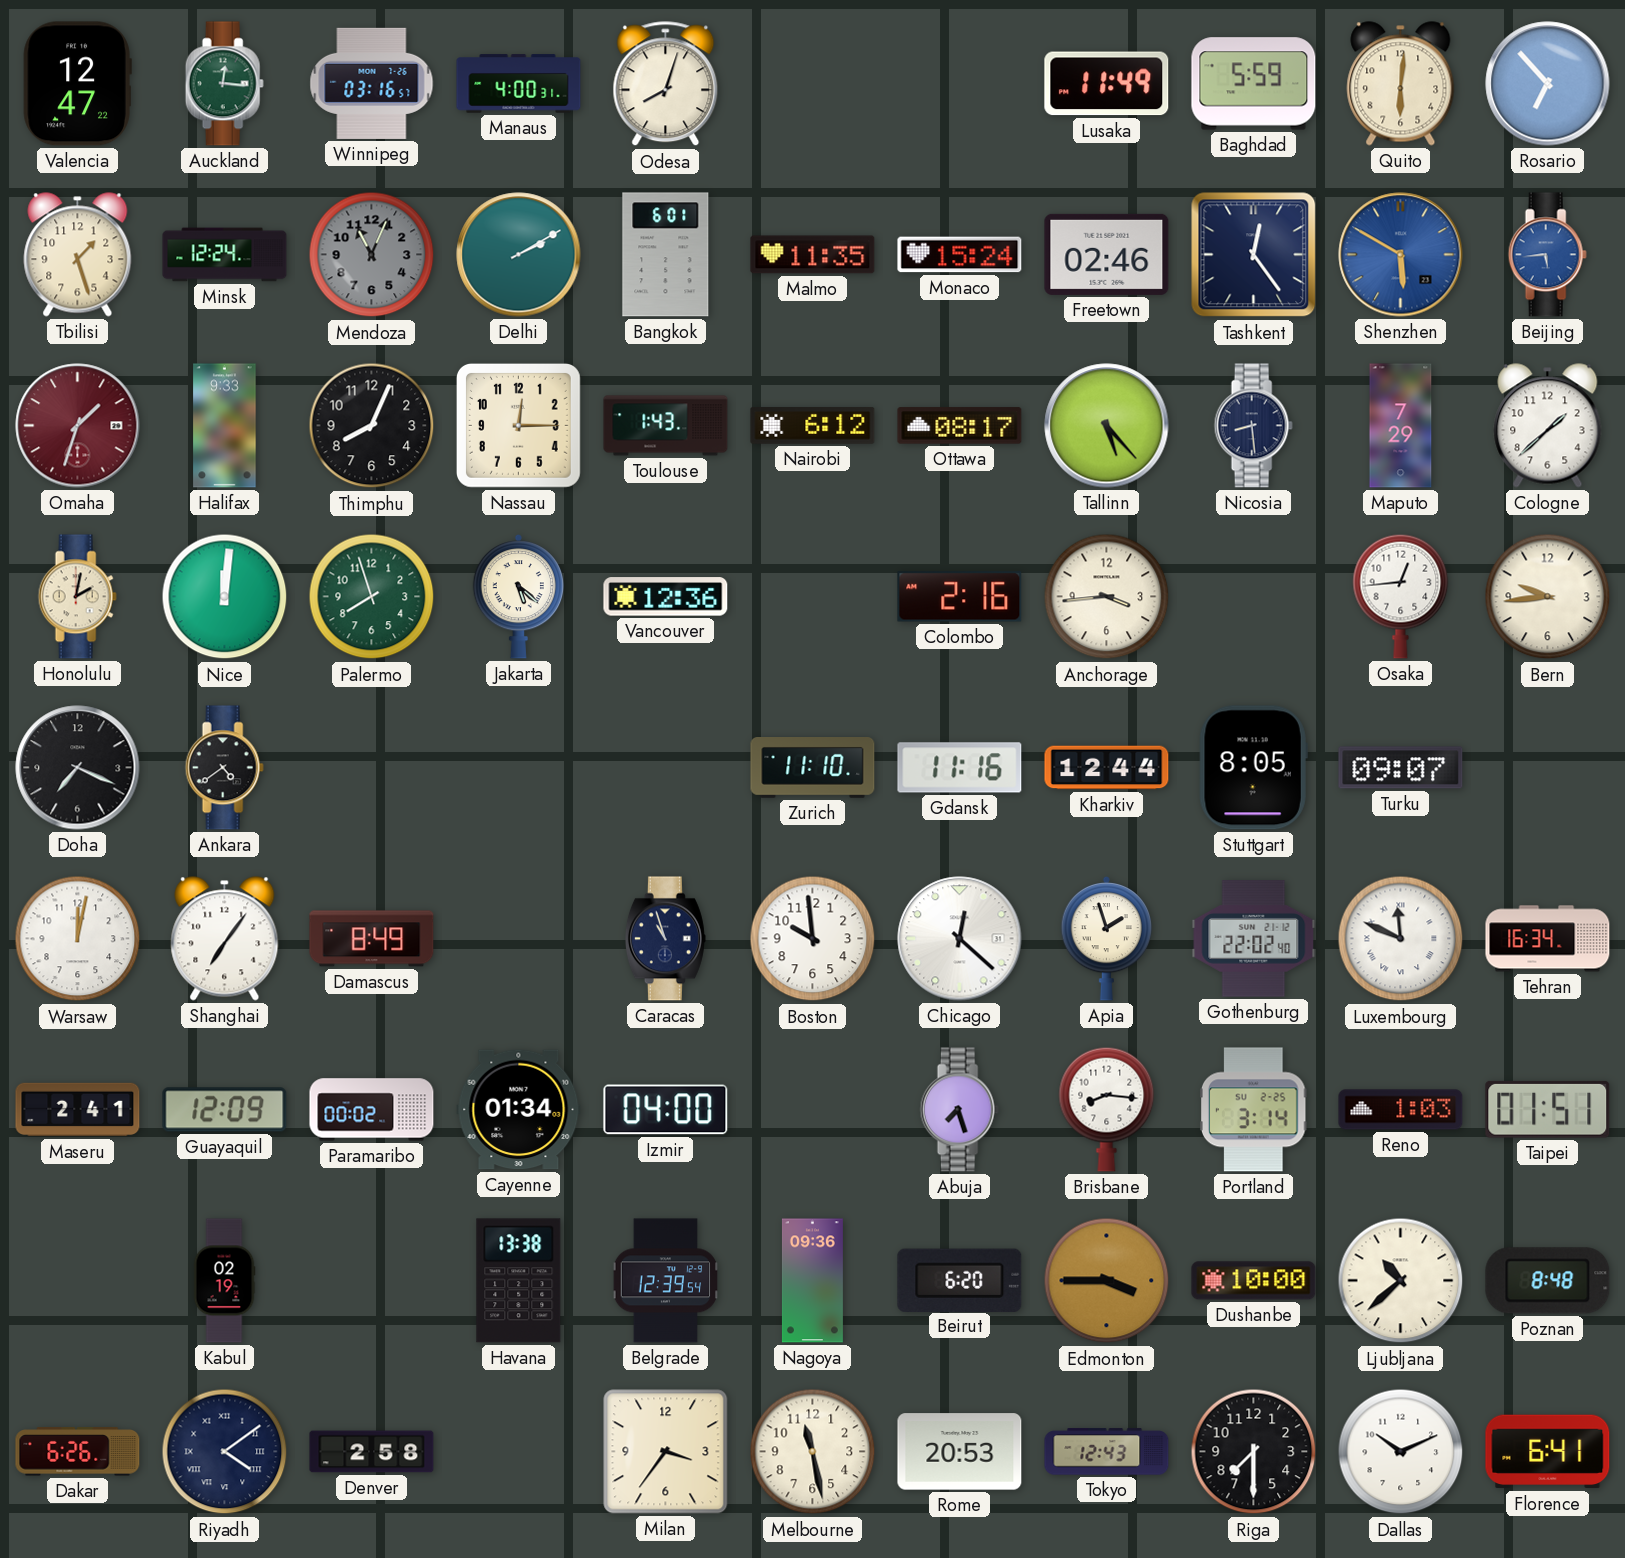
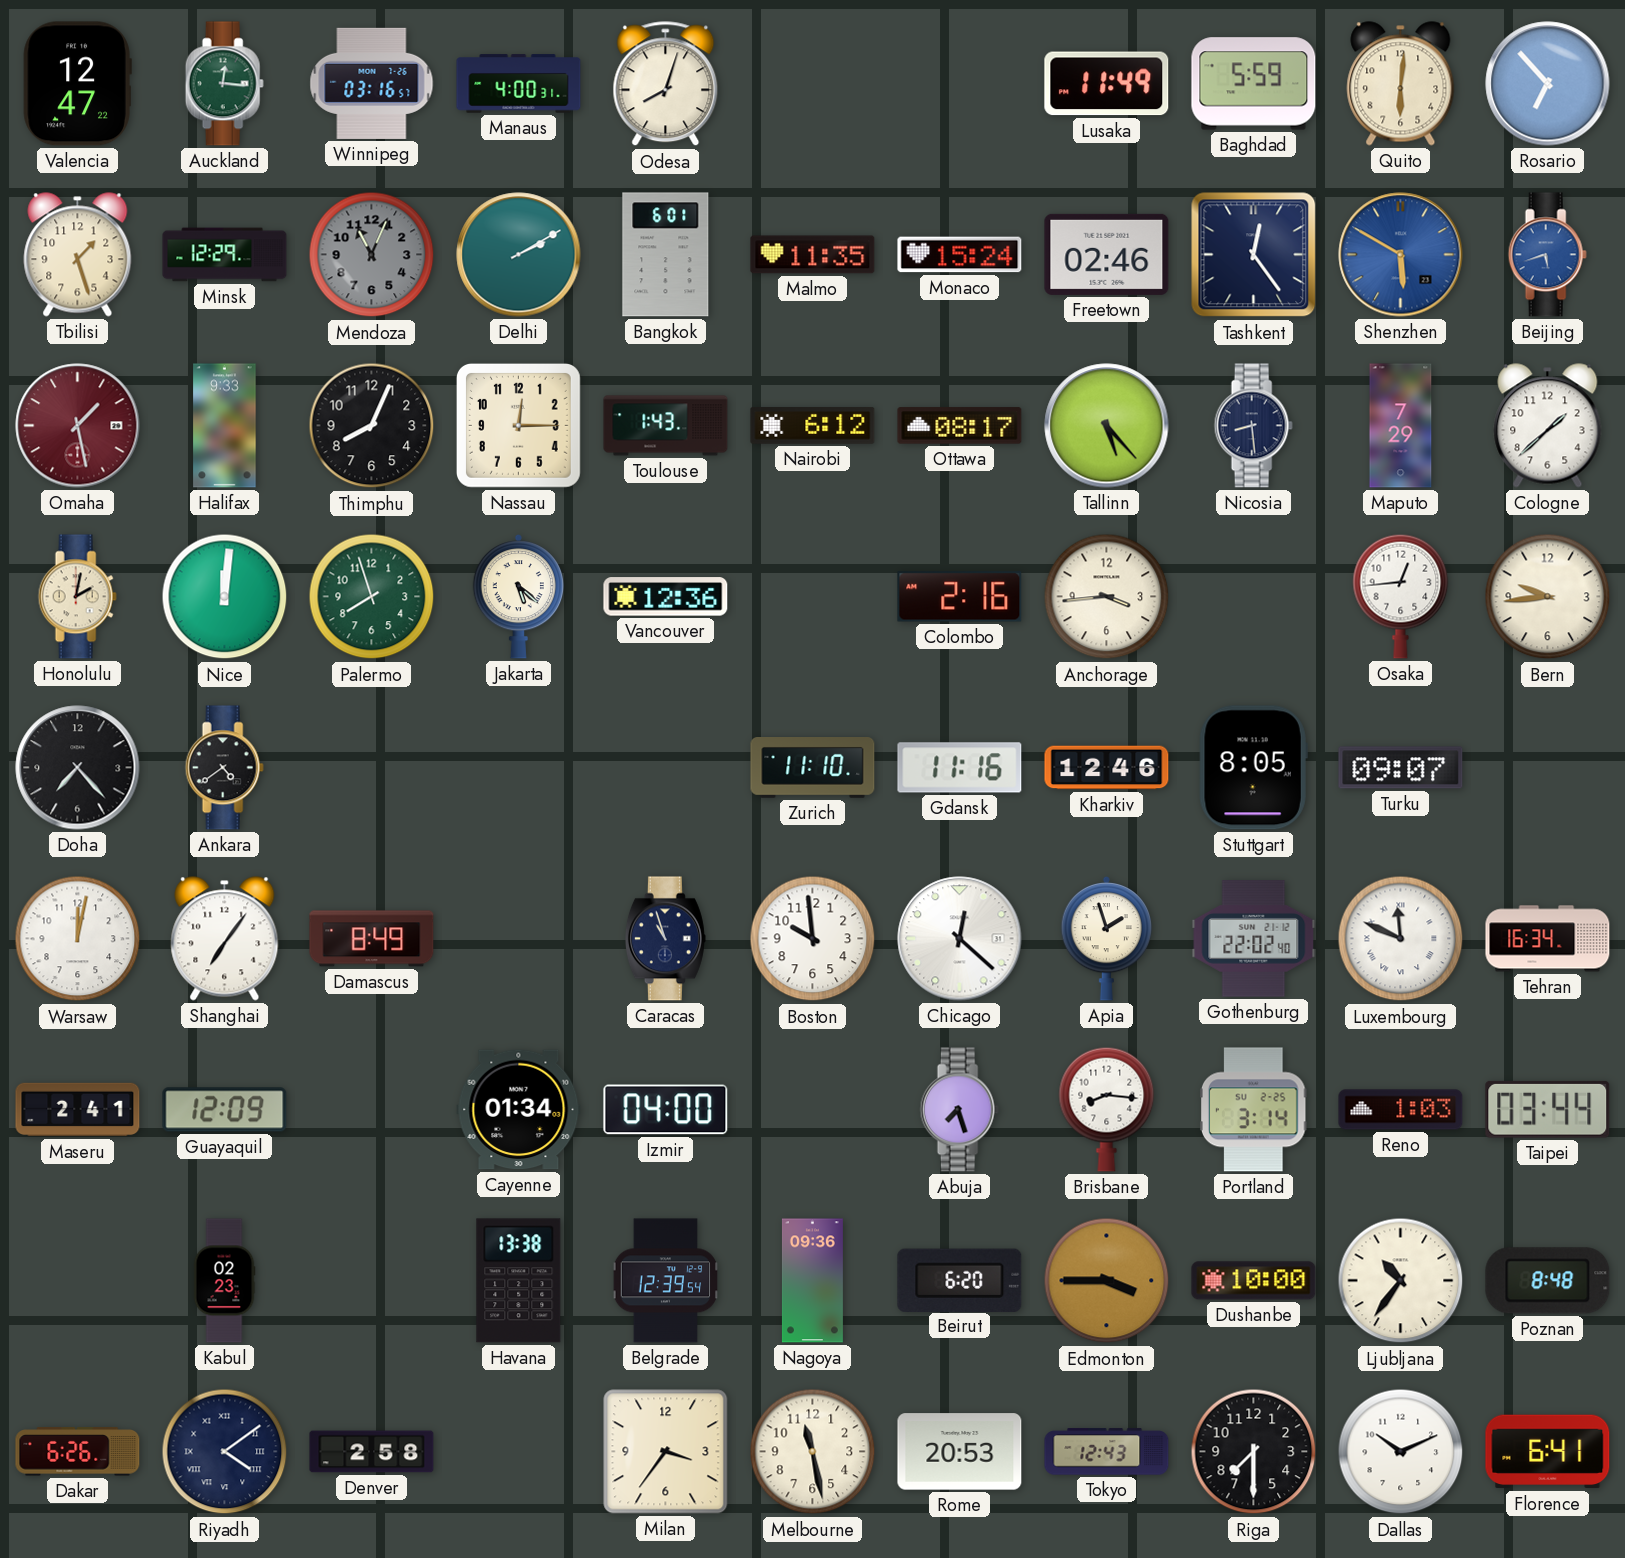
Minsk: 12:24 -> 12:29
Beijing: 5:44 -> 5:42
Omaha: 1:33 -> 1:28
Doha: 7:19 -> 7:23
Kharkiv: 12:44 -> 12:46
Paramaribo: 00:02 -> none
Taipei: 01:51 -> 03:44
Kabul: 02:19 -> 02:23
Ljubljana: 10:38 -> 10:36
